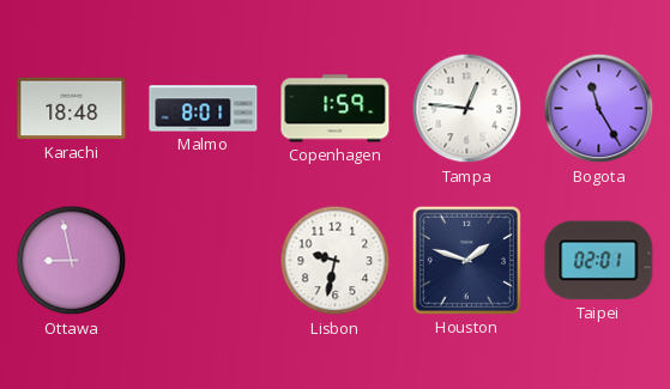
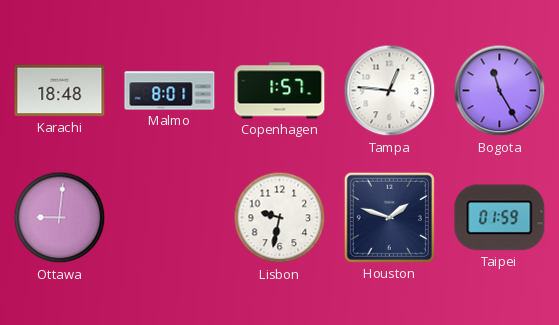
Copenhagen: 1:59 -> 1:57
Ottawa: 8:58 -> 9:01
Taipei: 02:01 -> 01:59
